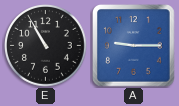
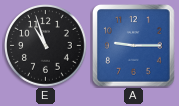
E: 10:55 -> 10:57
